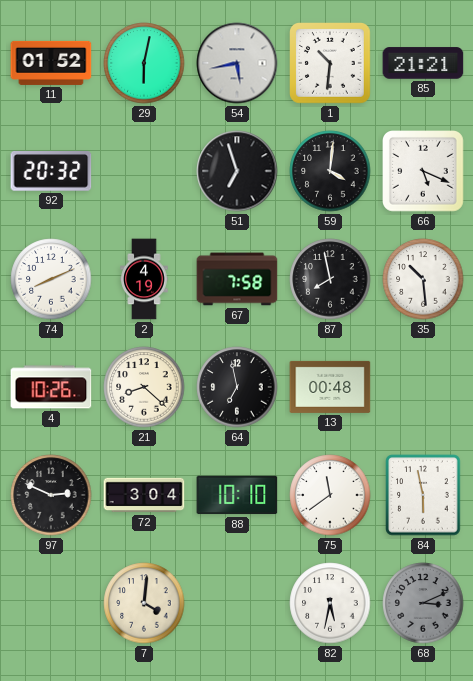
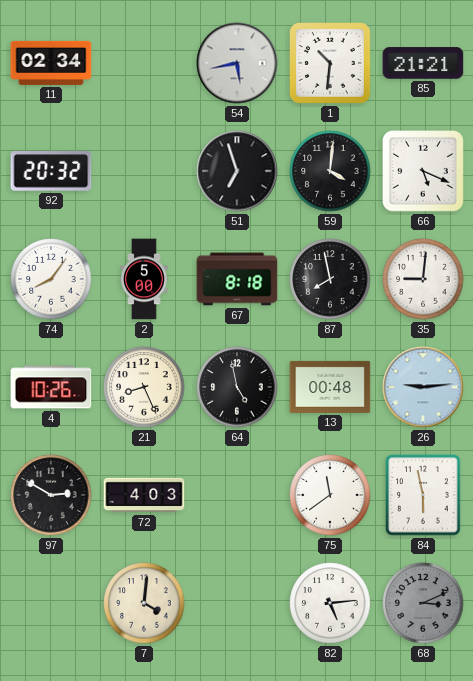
11: 01:52 -> 02:34
29: 6:02 -> none
74: 8:11 -> 8:06
2: 4:19 -> 5:00
67: 7:58 -> 8:18
35: 10:29 -> 9:01
21: 8:22 -> 8:26
64: 6:58 -> 4:58
26: none -> 9:14
97: 2:49 -> 2:50
72: 3:04 -> 4:03
88: 10:10 -> none
82: 5:32 -> 5:14
